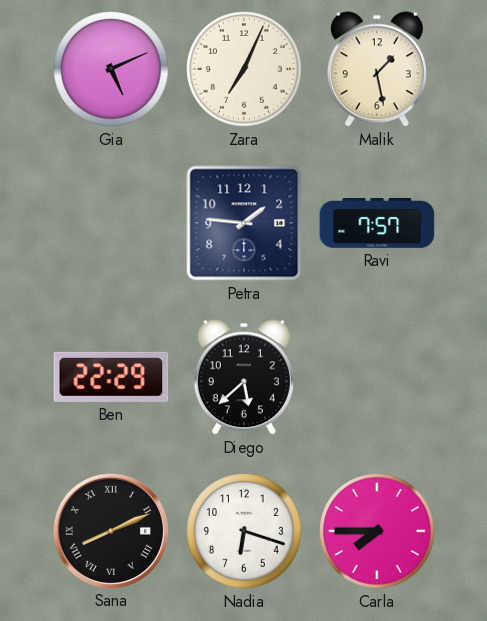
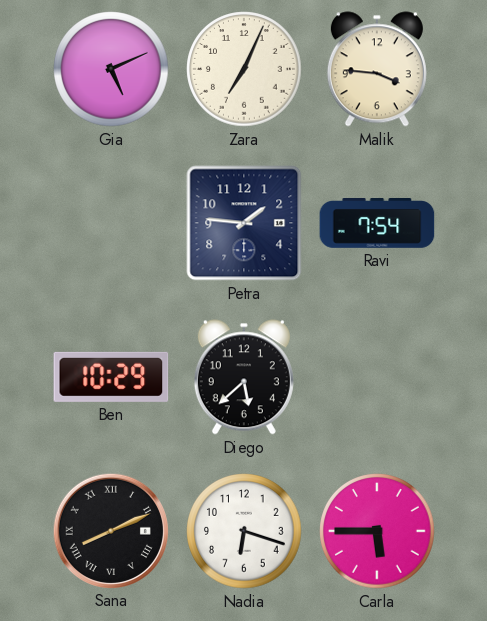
Malik: 1:28 -> 3:46
Ravi: 7:57 -> 7:54
Ben: 22:29 -> 10:29
Carla: 7:45 -> 5:45
